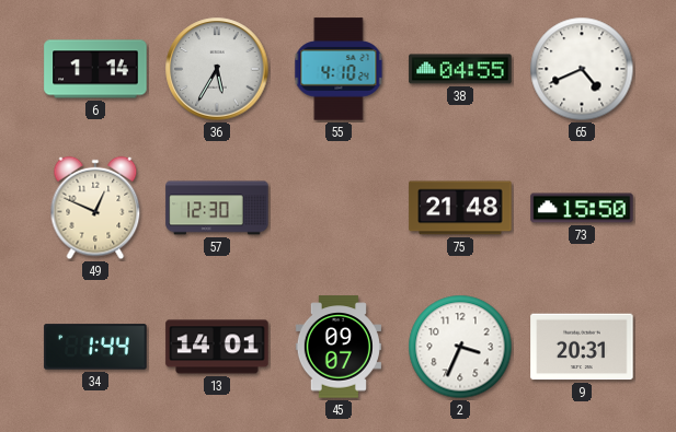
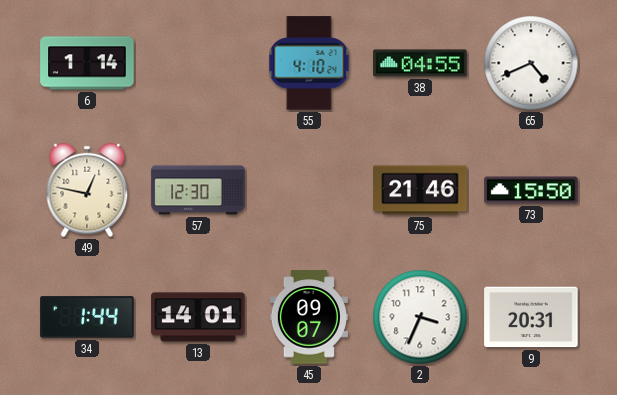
36: 5:35 -> none
49: 12:49 -> 12:47
75: 21:48 -> 21:46
